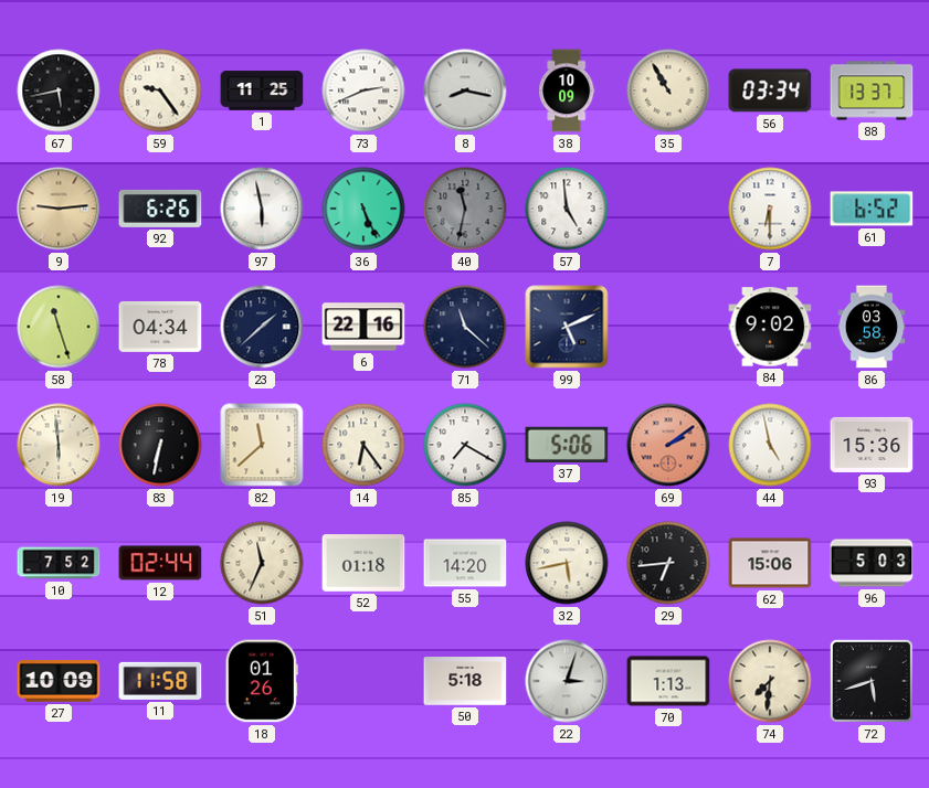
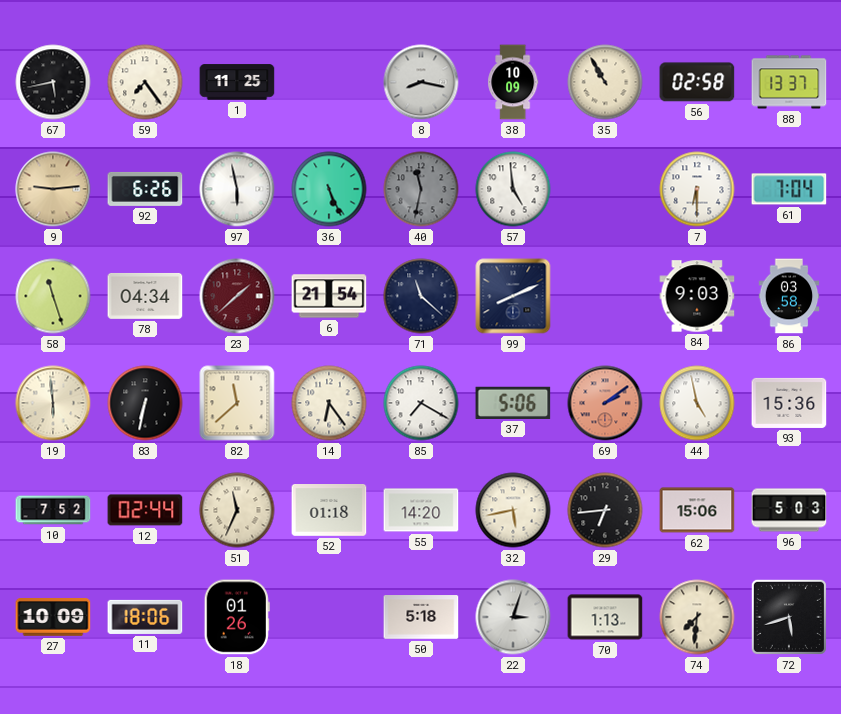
59: 9:24 -> 7:24
73: 2:41 -> none
56: 03:34 -> 02:58
61: 6:52 -> 7:04
23 dial: navy -> burgundy
6: 22:16 -> 21:54
99: 5:11 -> 8:11
84: 9:02 -> 9:03
11: 11:58 -> 18:06
